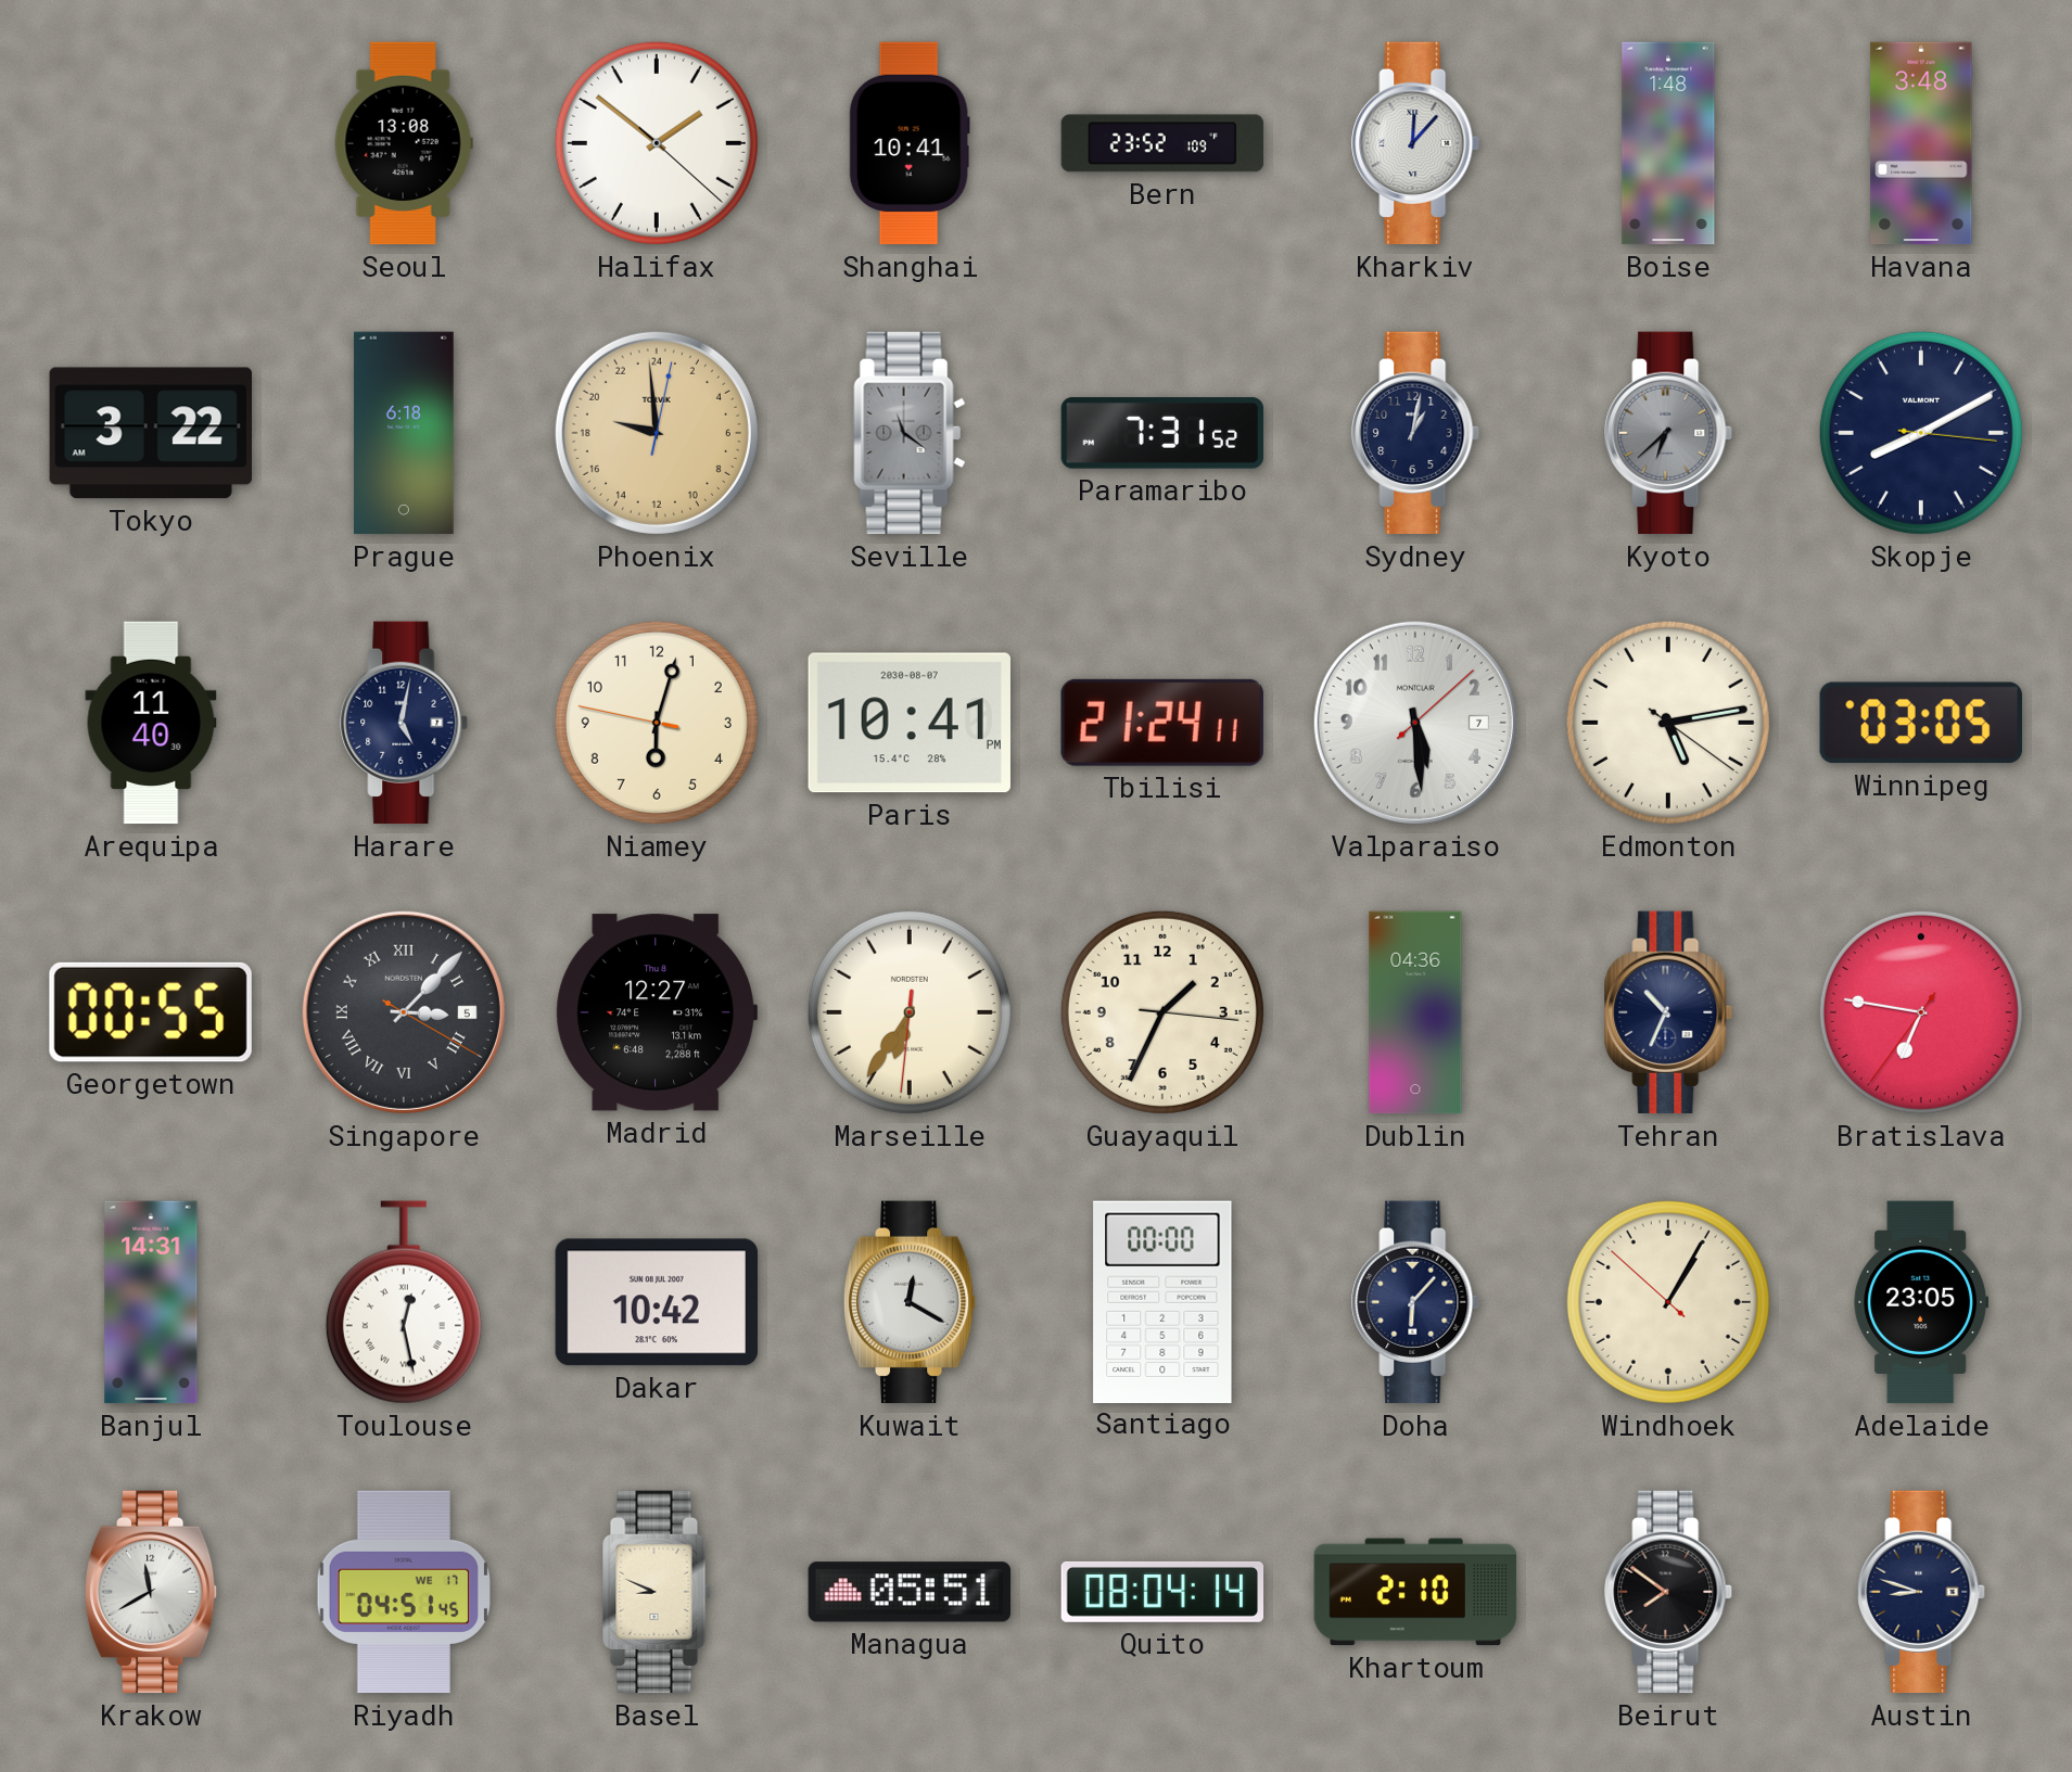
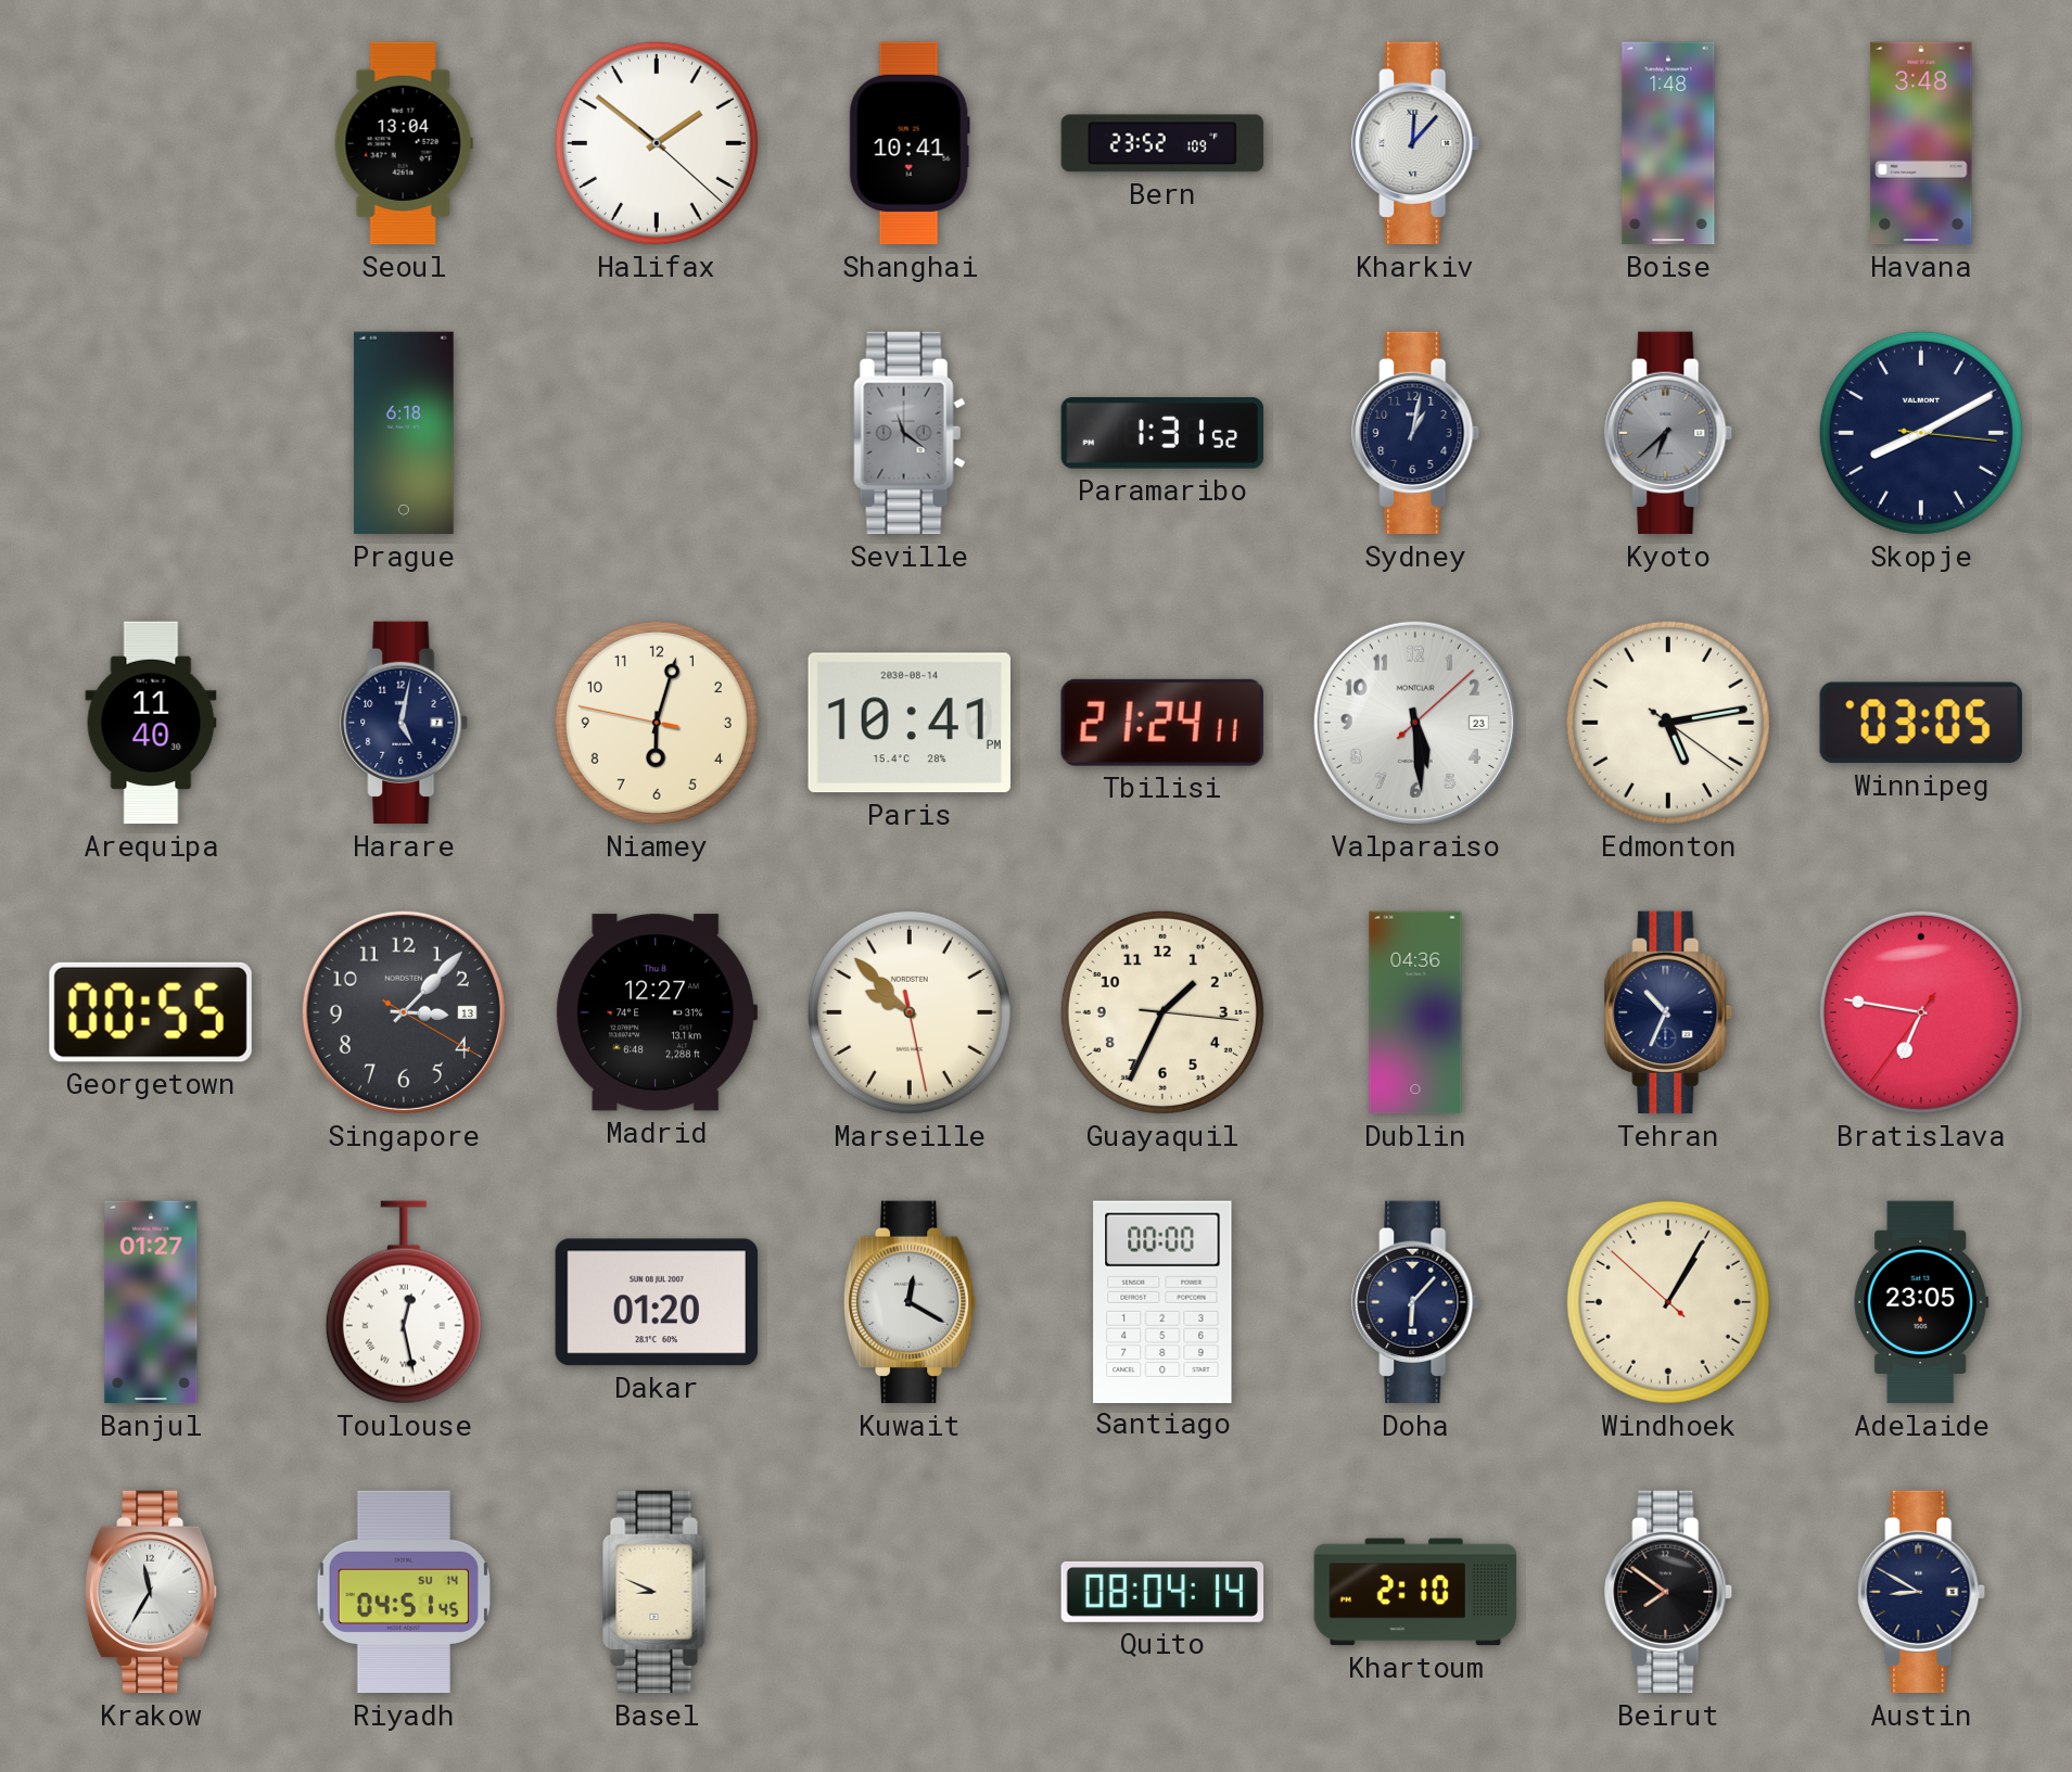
Seoul: 13:08 -> 13:04
Tokyo: 3:22 -> none
Phoenix: 18:59 -> none
Paramaribo: 7:31 -> 1:31
Paris date: 2030-08-07 -> 2030-08-14
Valparaiso date: 7 -> 23
Singapore date: 5 -> 13
Singapore numerals: Roman -> Arabic
Marseille: 6:35 -> 9:52
Banjul: 14:31 -> 01:27
Dakar: 10:42 -> 01:20
Krakow: 11:40 -> 11:35
Riyadh date: WE 17 -> SU 14
Managua: 05:51 -> none
Austin: 8:48 -> 8:50
